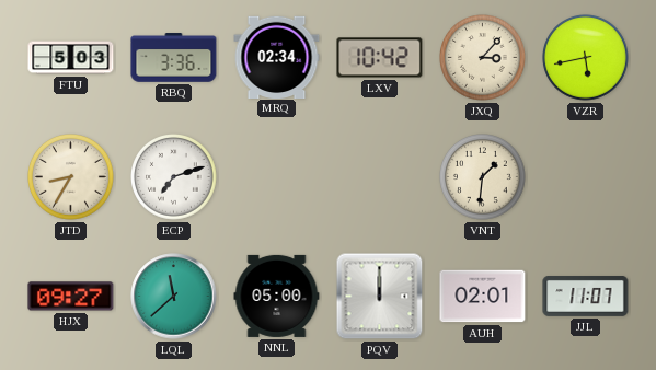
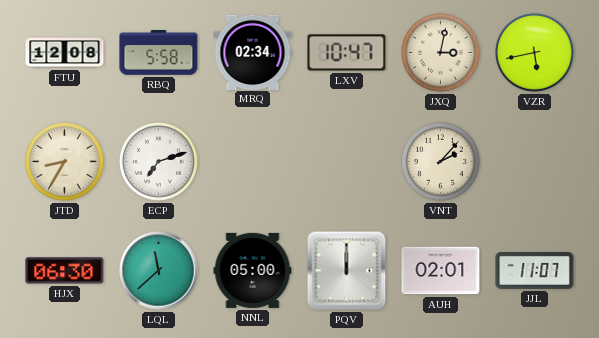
FTU: 5:03 -> 12:08
RBQ: 3:36 -> 5:58
LXV: 10:42 -> 10:47
JXQ: 3:07 -> 3:02
VNT: 1:31 -> 2:07
HJX: 09:27 -> 06:30
